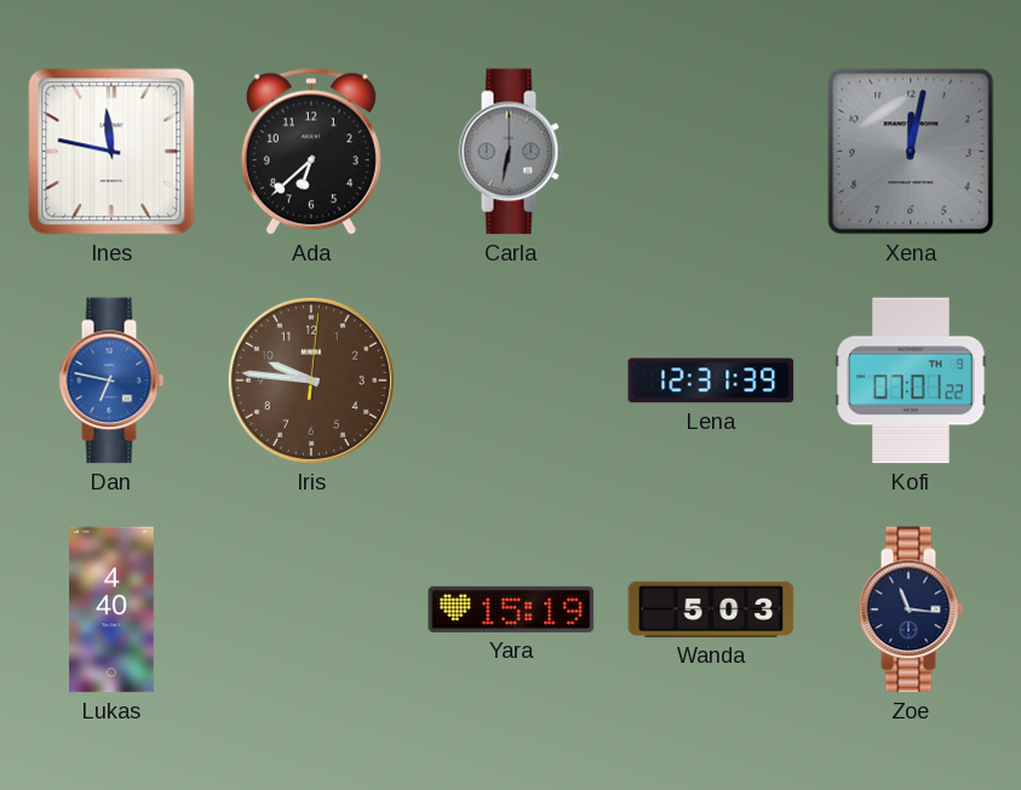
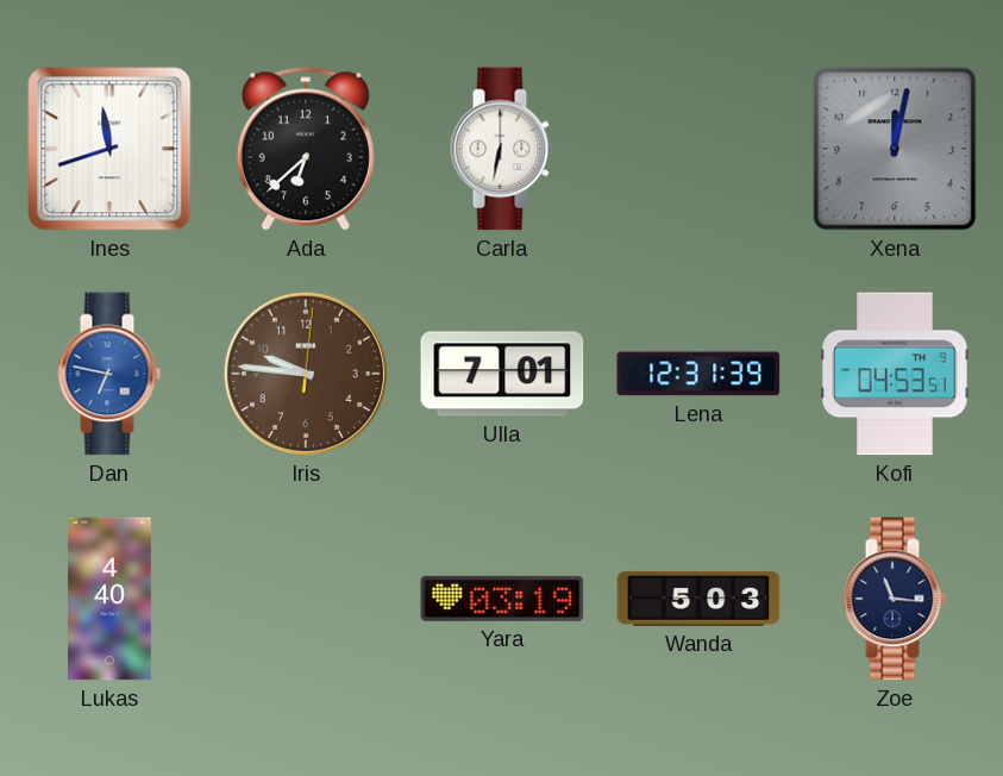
Ines: 11:47 -> 11:42
Carla dial: grey -> white
Ulla: none -> 7:01
Kofi: 07:01 -> 04:53
Yara: 15:19 -> 03:19
